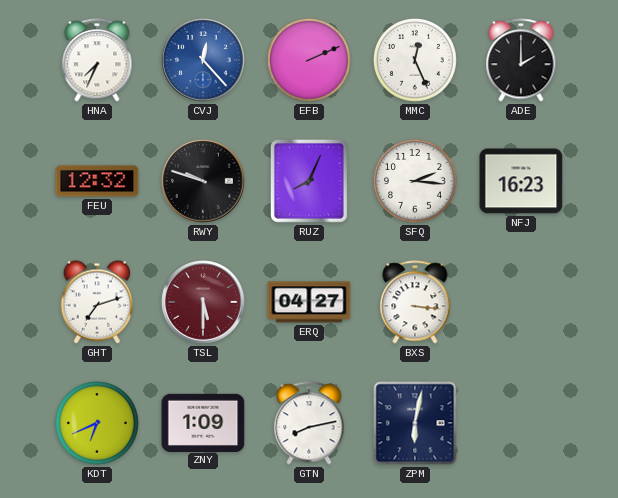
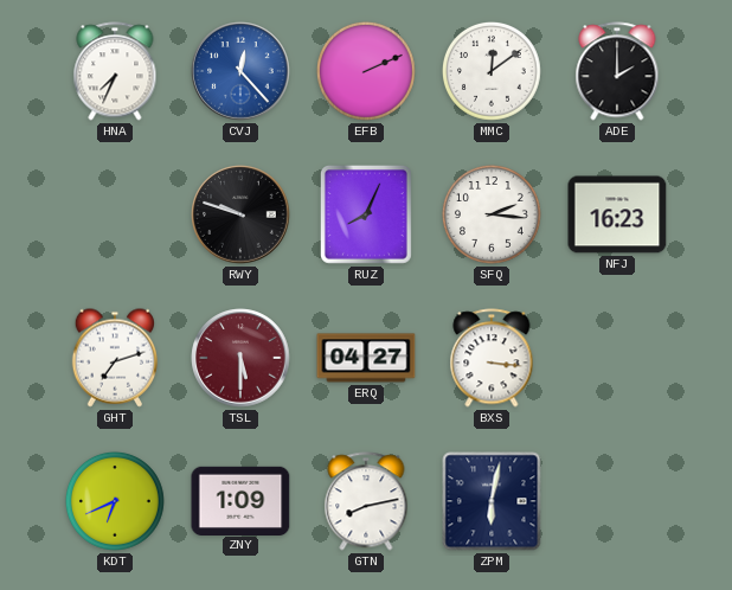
MMC: 12:26 -> 12:09
FEU: 12:32 -> none
